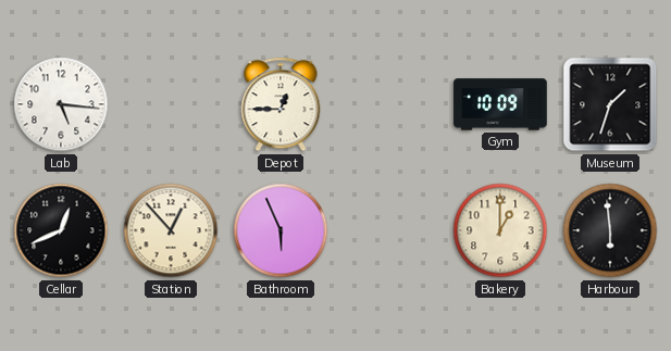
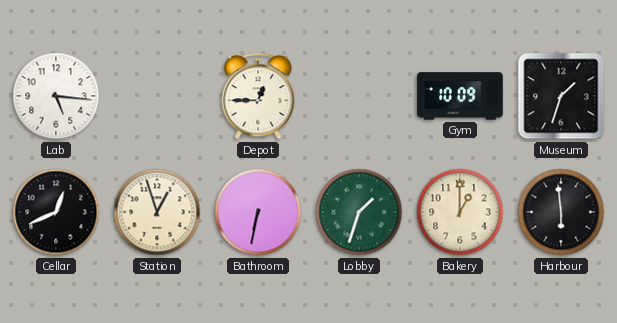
Station: 12:53 -> 12:57
Bathroom: 5:56 -> 6:32
Lobby: none -> 1:33
